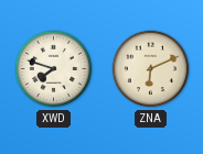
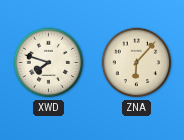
ZNA: 6:11 -> 6:07
